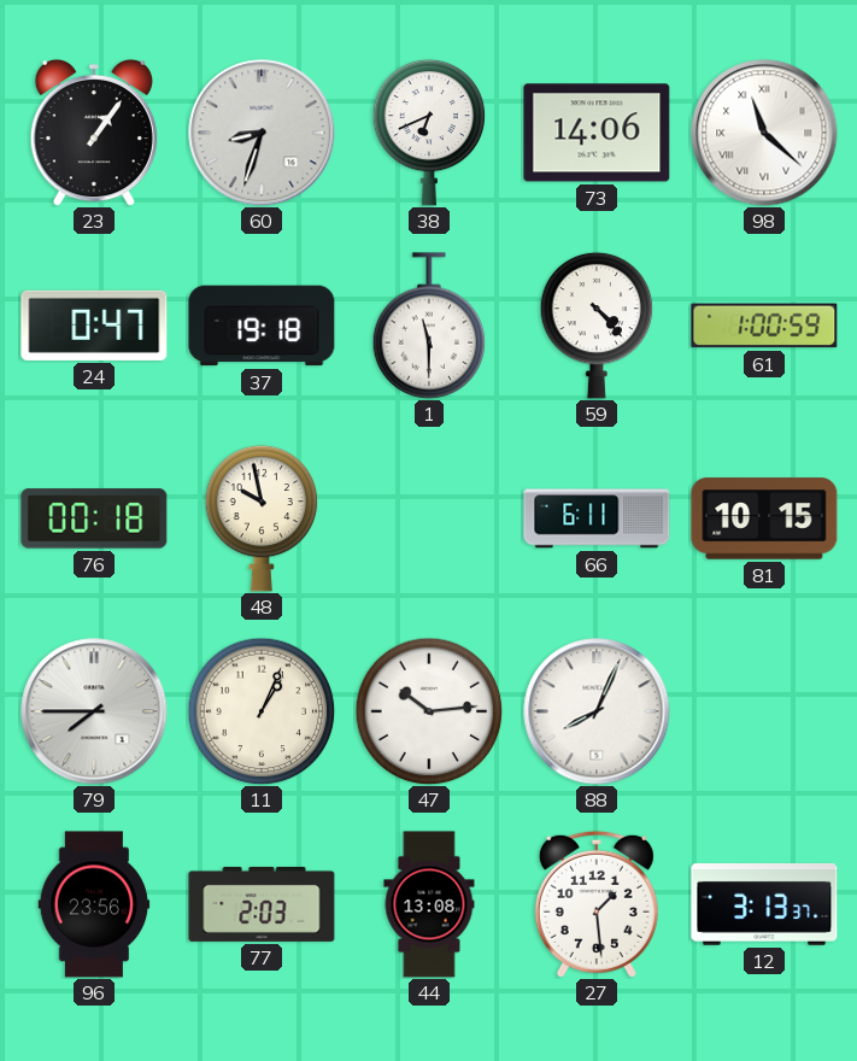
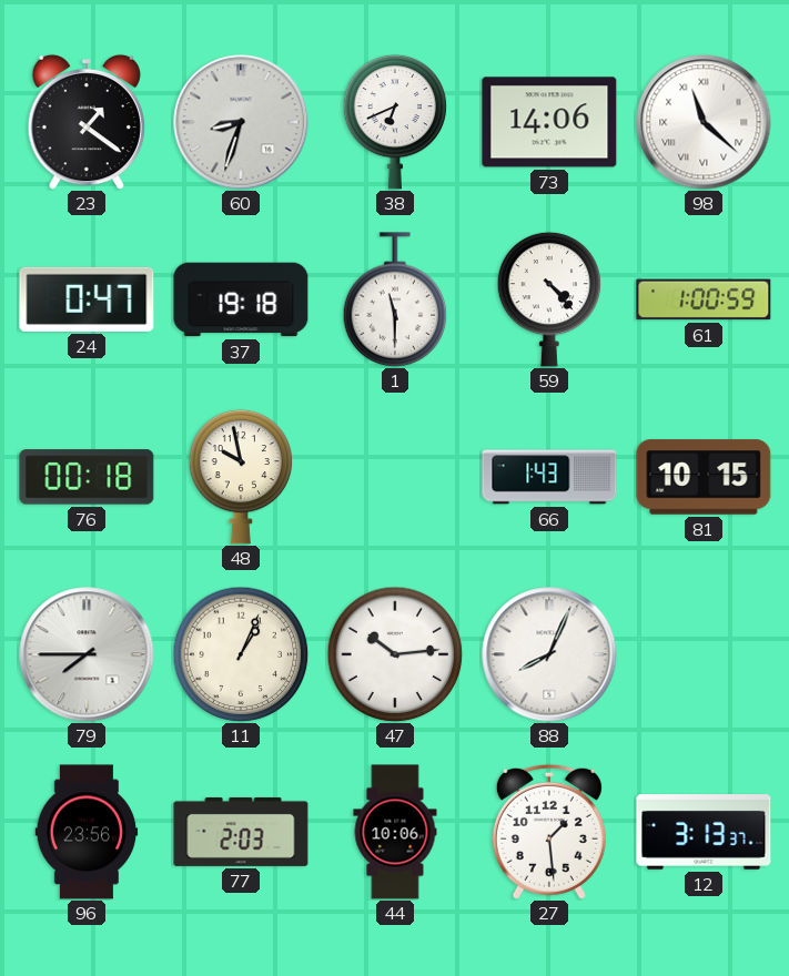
23: 1:06 -> 1:21
66: 6:11 -> 1:43
44: 13:08 -> 10:06
